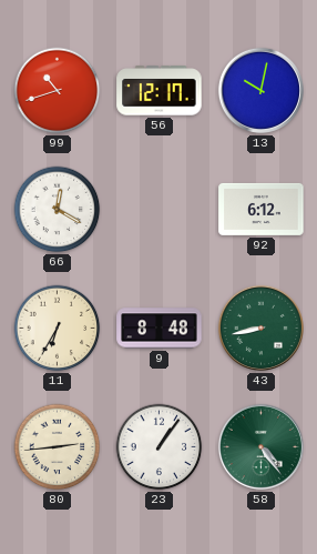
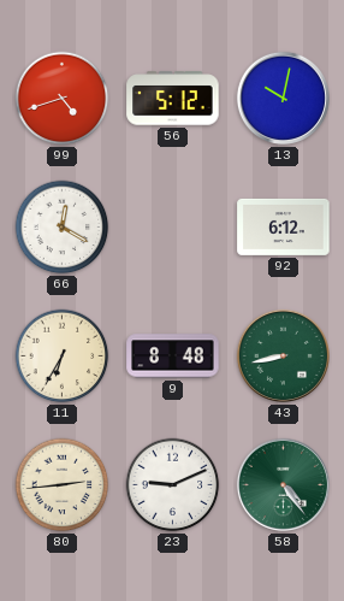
99: 10:42 -> 4:42
56: 12:17 -> 5:12
23: 1:06 -> 9:11
